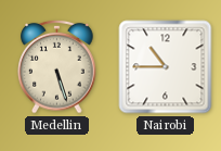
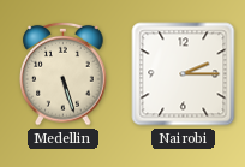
Nairobi: 10:45 -> 2:15
